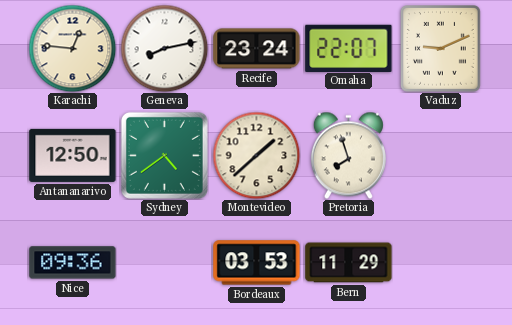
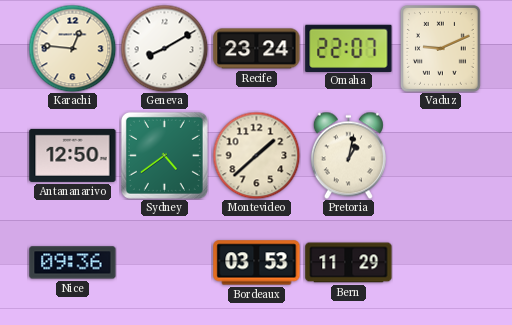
Geneva: 8:13 -> 8:10
Pretoria: 7:57 -> 1:02
